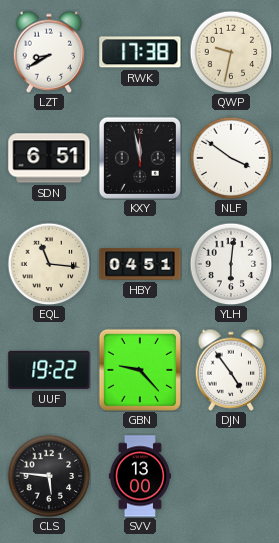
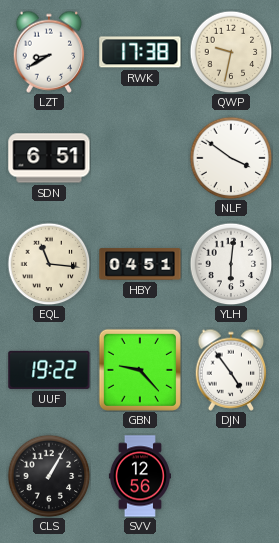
KXY: 11:58 -> none
CLS: 5:46 -> 1:05
SVV: 13:00 -> 12:56
